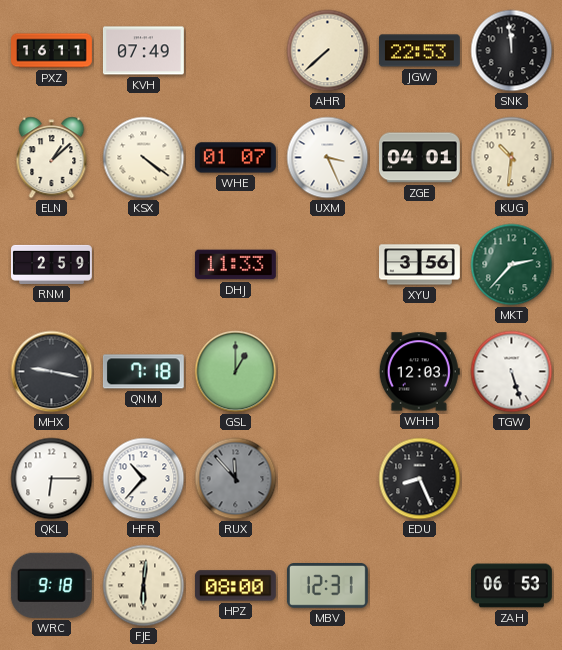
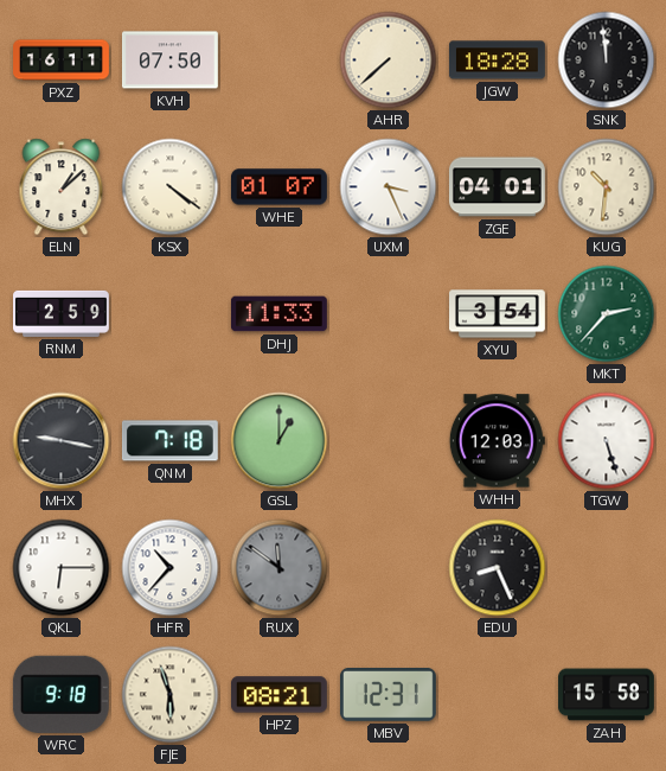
KVH: 07:49 -> 07:50
JGW: 22:53 -> 18:28
XYU: 3:56 -> 3:54
RUX: 11:53 -> 11:51
FJE: 6:01 -> 5:57
HPZ: 08:00 -> 08:21
ZAH: 06:53 -> 15:58
